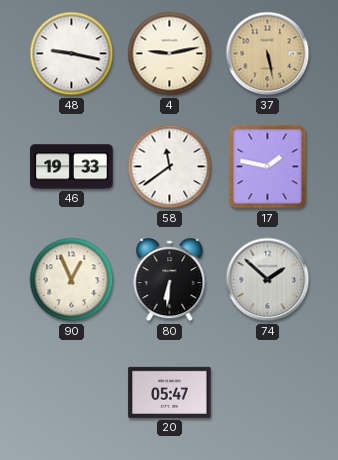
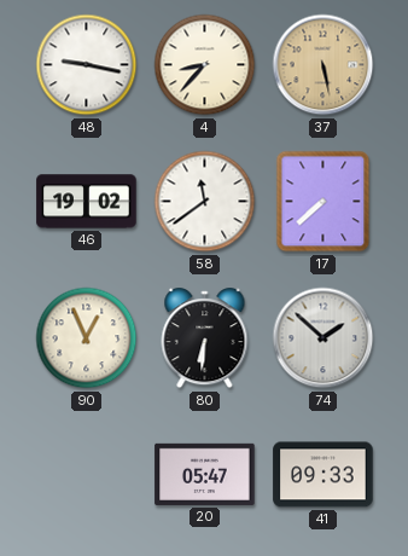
4: 9:13 -> 8:37
46: 19:33 -> 19:02
17: 1:47 -> 7:38
41: none -> 09:33
